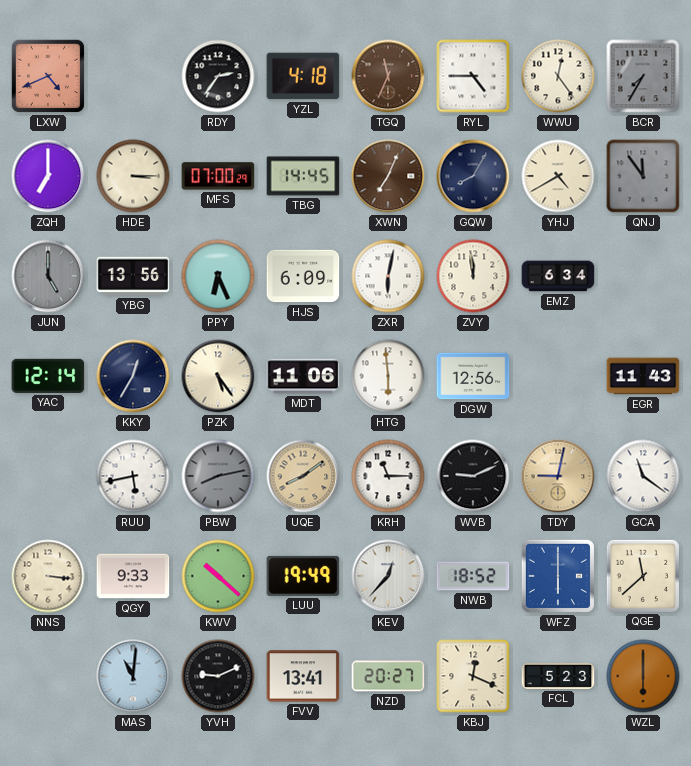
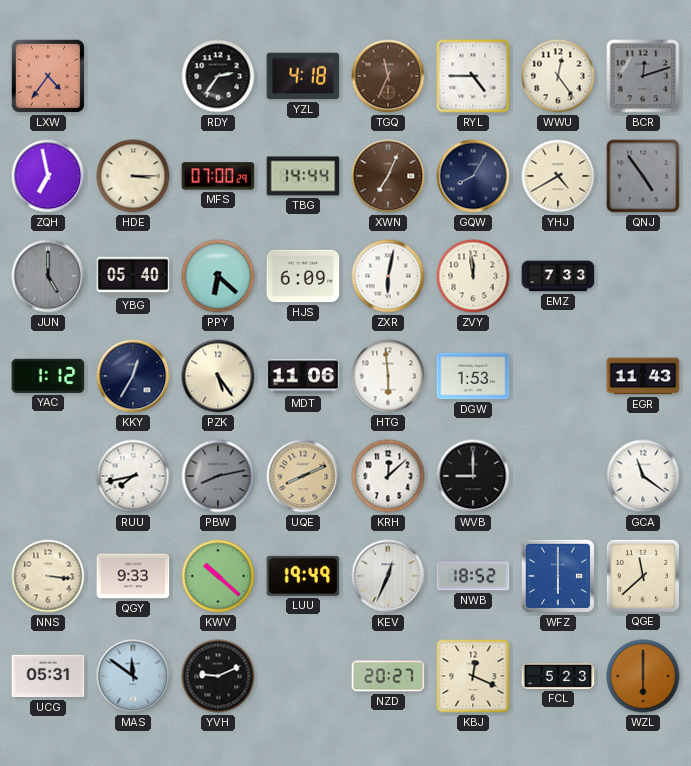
LXW: 4:41 -> 4:36
BCR: 7:35 -> 12:12
ZQH: 7:00 -> 6:58
TBG: 14:45 -> 14:44
QNJ: 11:54 -> 4:54
YBG: 13:56 -> 05:40
PPY: 6:26 -> 6:22
EMZ: 6:34 -> 7:33
YAC: 12:14 -> 1:12
DGW: 12:56 -> 1:53
RUU: 5:43 -> 7:43
UQE: 8:09 -> 8:11
KRH: 11:15 -> 12:08
WVB: 9:11 -> 9:00
TDY: 9:02 -> none
KEV: 12:37 -> 12:34
UCG: none -> 05:31
MAS: 11:01 -> 11:51
FVV: 13:41 -> none
